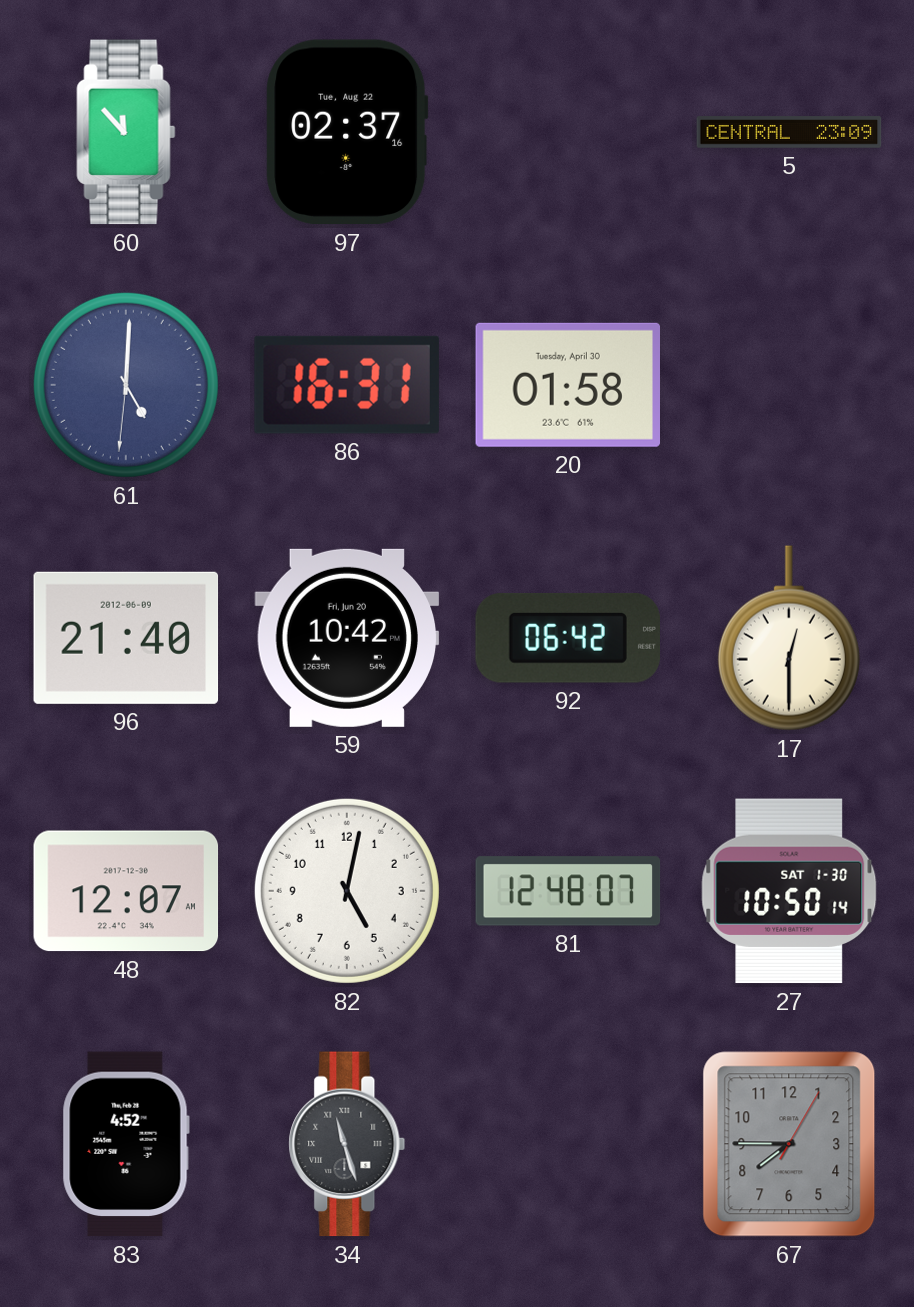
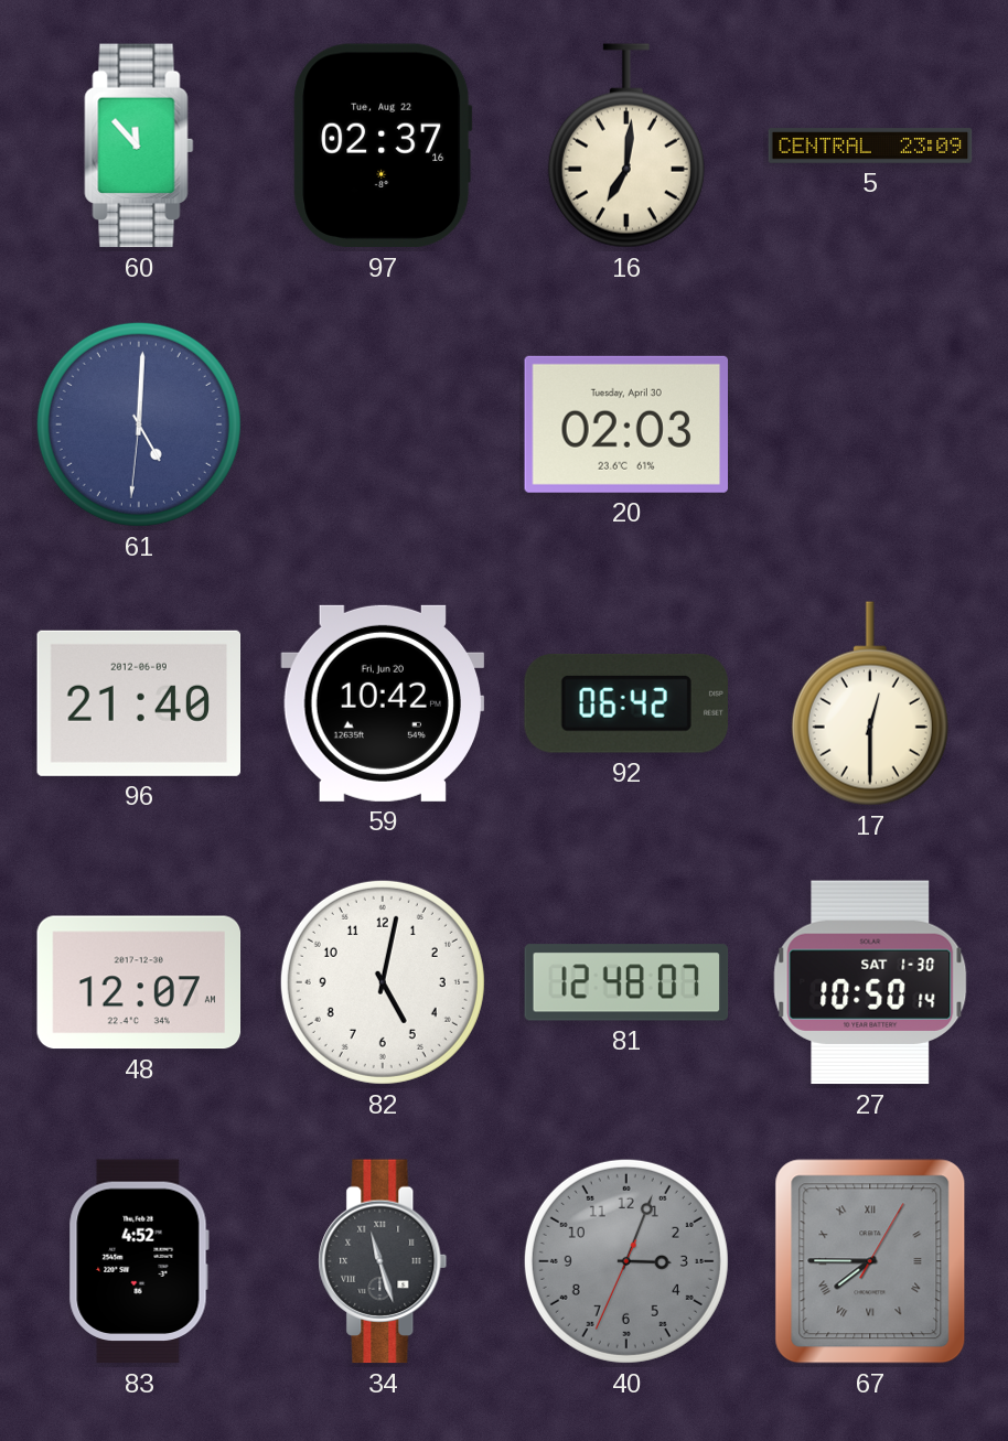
16: none -> 7:01
86: 16:31 -> none
20: 01:58 -> 02:03
40: none -> 3:03
67 numerals: Arabic -> Roman
